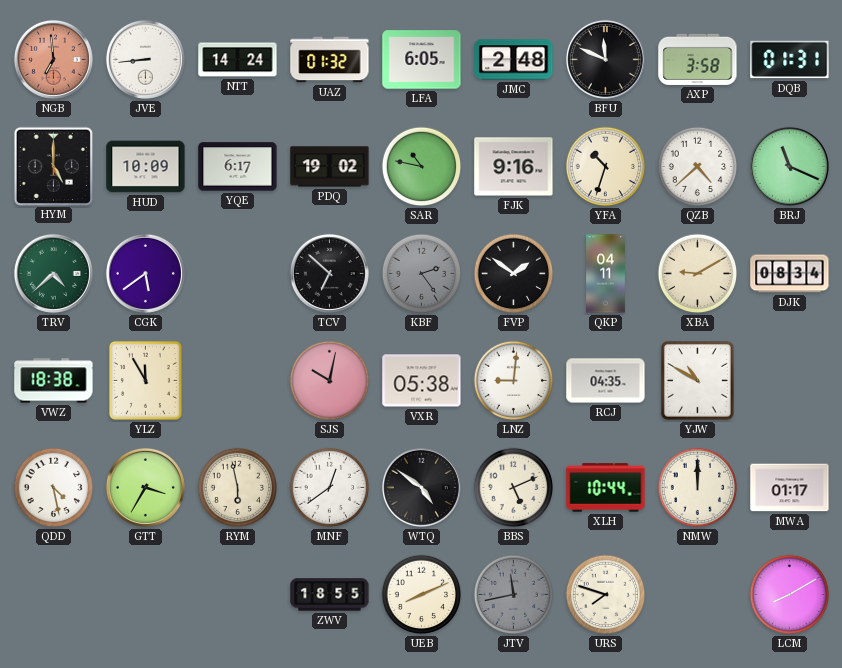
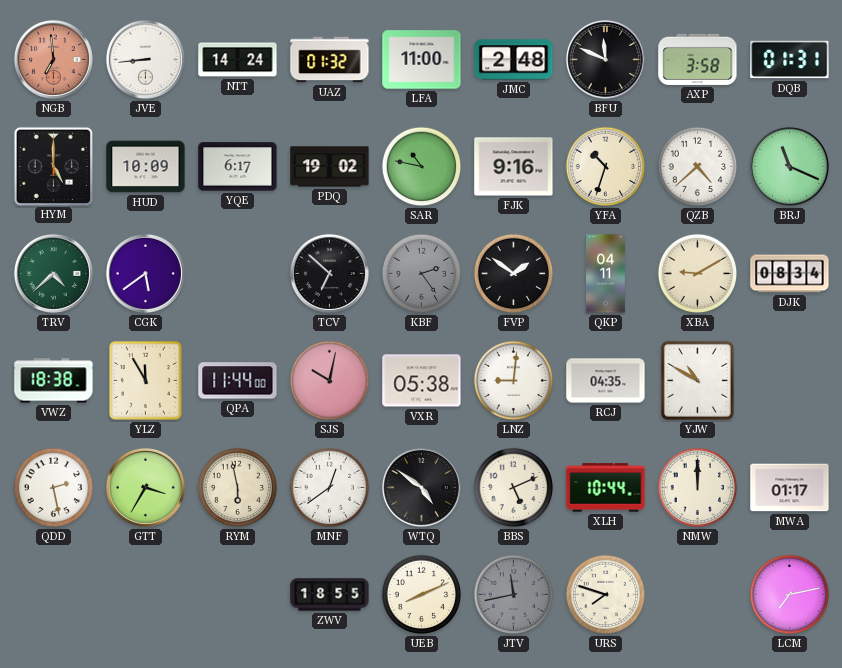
LFA: 6:05 -> 11:00
QPA: none -> 11:44
QDD: 4:28 -> 2:28
LCM: 8:10 -> 7:13
